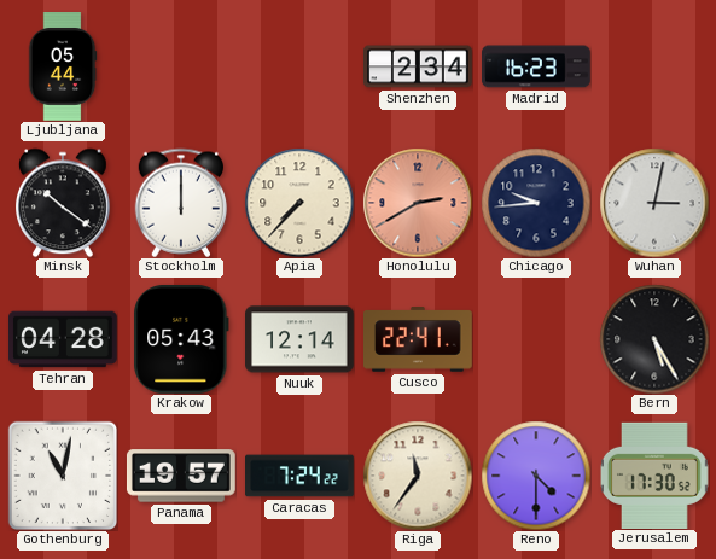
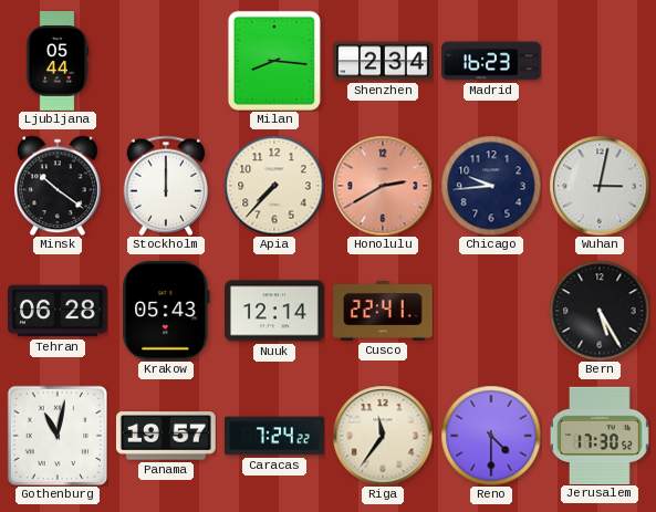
Milan: none -> 8:16
Tehran: 04:28 -> 06:28
